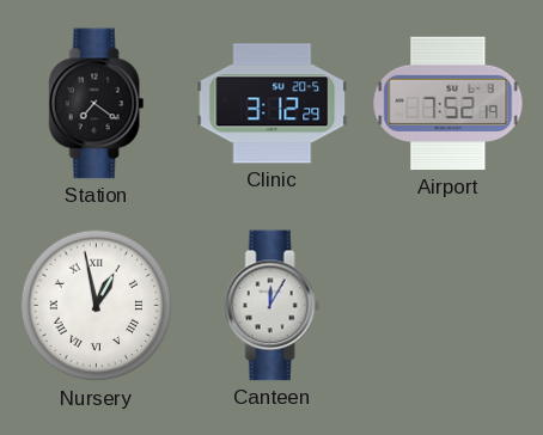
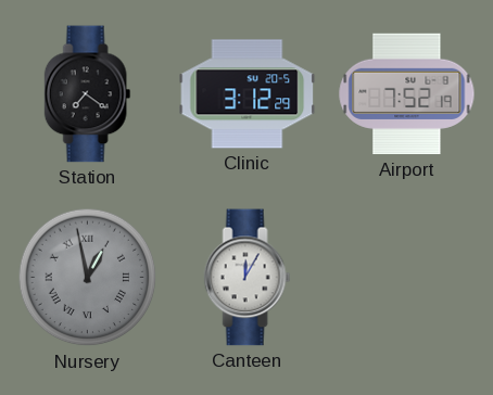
Nursery dial: white -> grey
